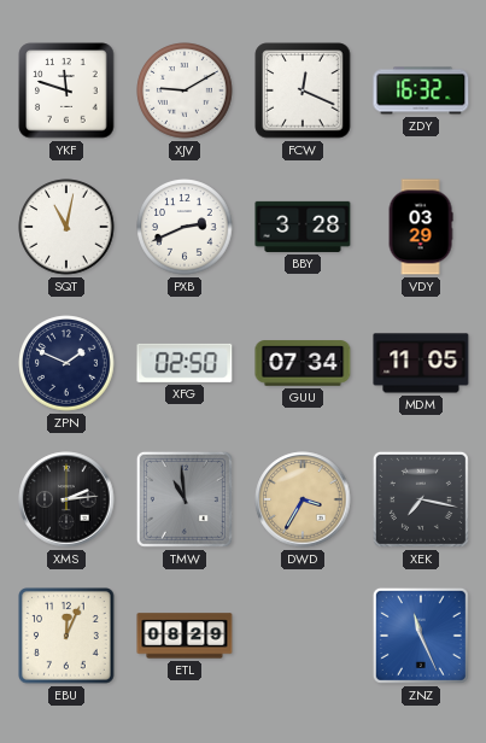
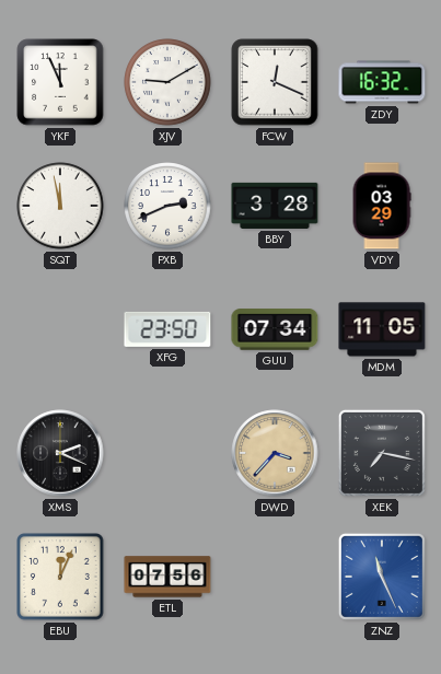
YKF: 11:48 -> 11:56
SQT: 11:02 -> 11:58
ZPN: 1:49 -> none
XFG: 02:50 -> 23:50
XMS: 2:14 -> 2:19
TMW: 10:59 -> none
DWD: 3:35 -> 3:37
ETL: 08:29 -> 07:56
